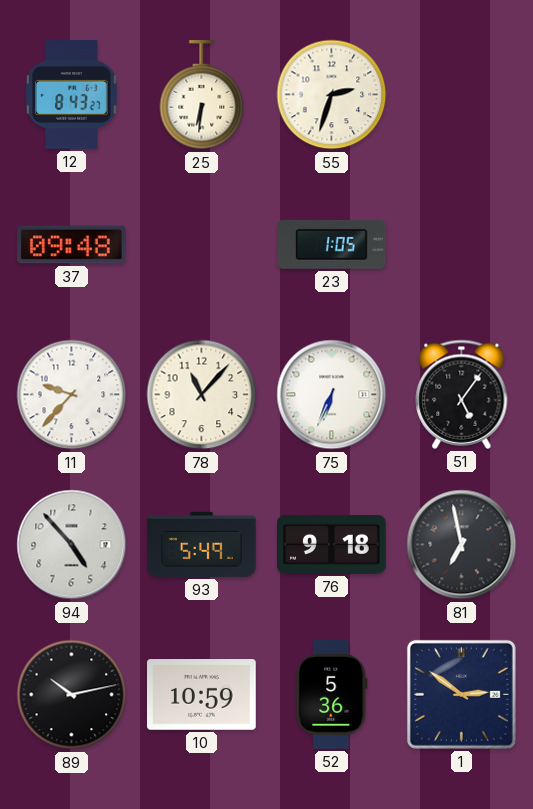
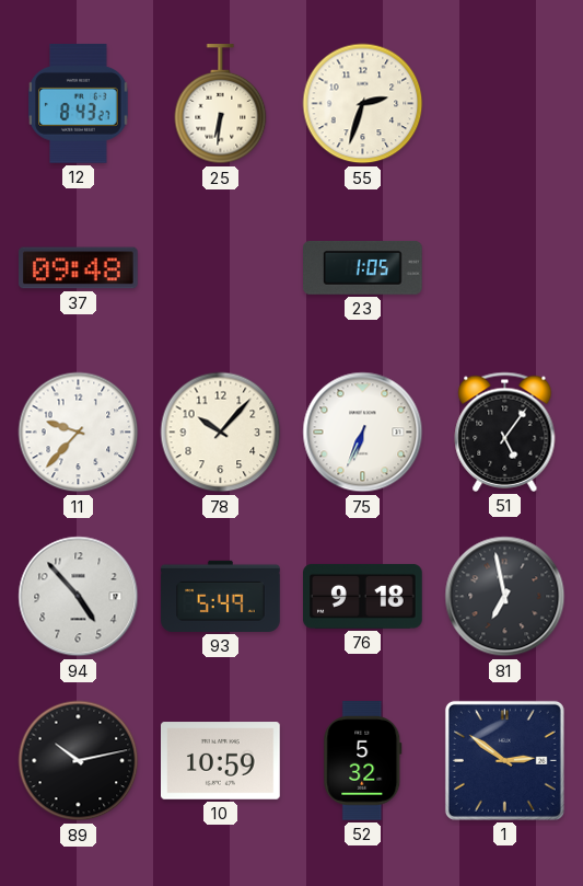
78: 11:07 -> 10:07
52: 5:36 -> 5:32
